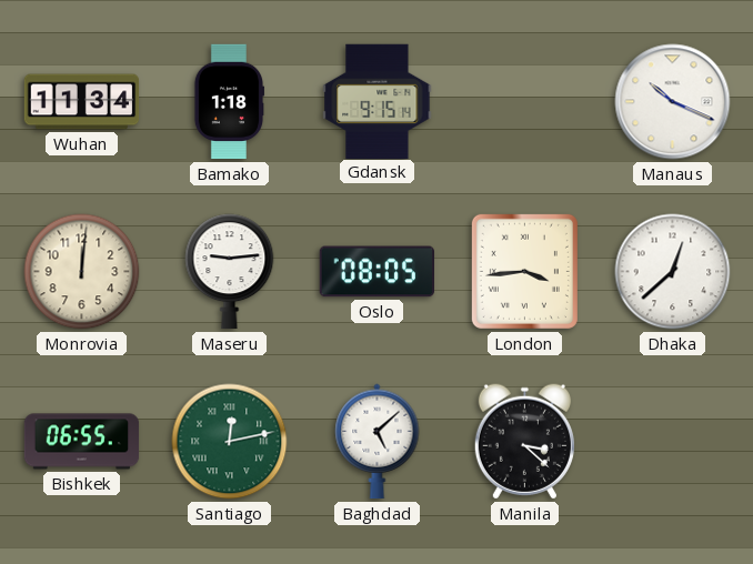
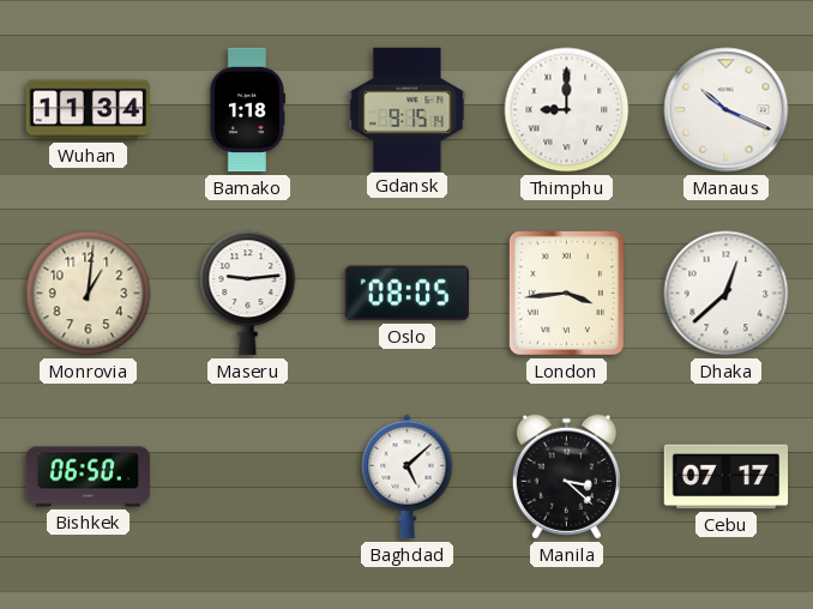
Thimphu: none -> 9:00
Monrovia: 12:01 -> 1:01
Bishkek: 06:55 -> 06:50
Santiago: 12:13 -> none
Cebu: none -> 07:17
